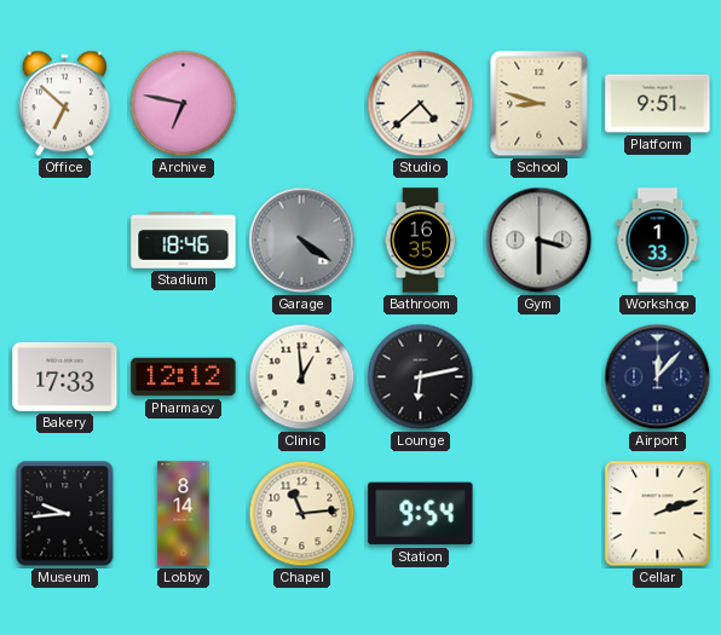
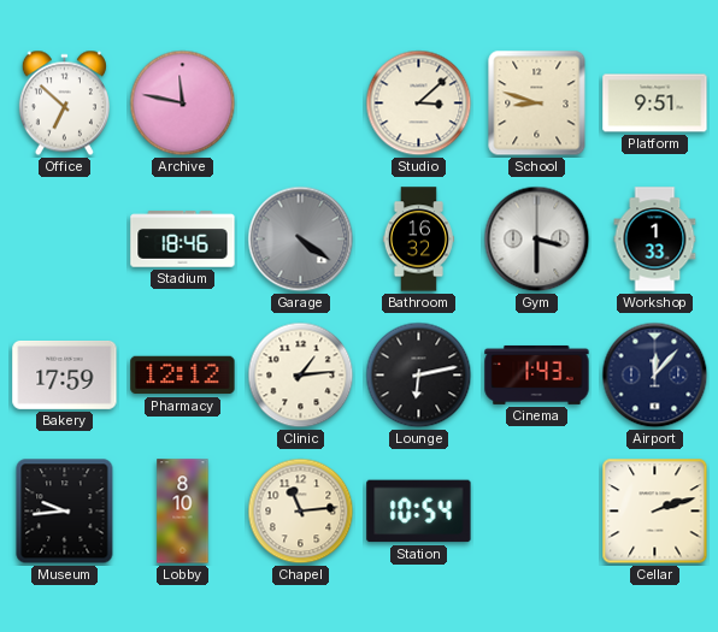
Archive: 6:47 -> 11:47
Studio: 4:38 -> 3:08
Bathroom: 16:35 -> 16:32
Bakery: 17:33 -> 17:59
Clinic: 12:59 -> 1:14
Cinema: none -> 1:43
Lobby: 8:14 -> 8:10
Station: 9:54 -> 10:54
